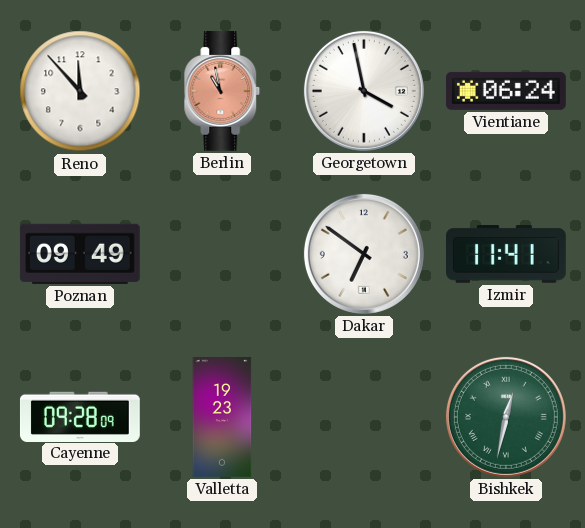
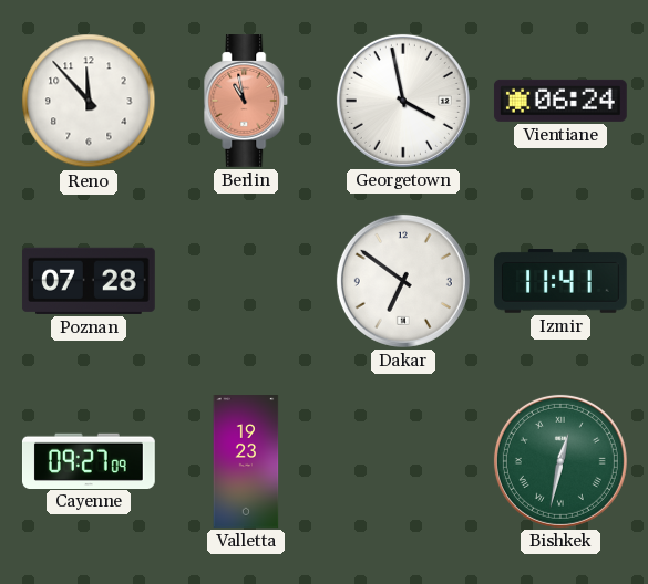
Poznan: 09:49 -> 07:28
Cayenne: 09:28 -> 09:27
